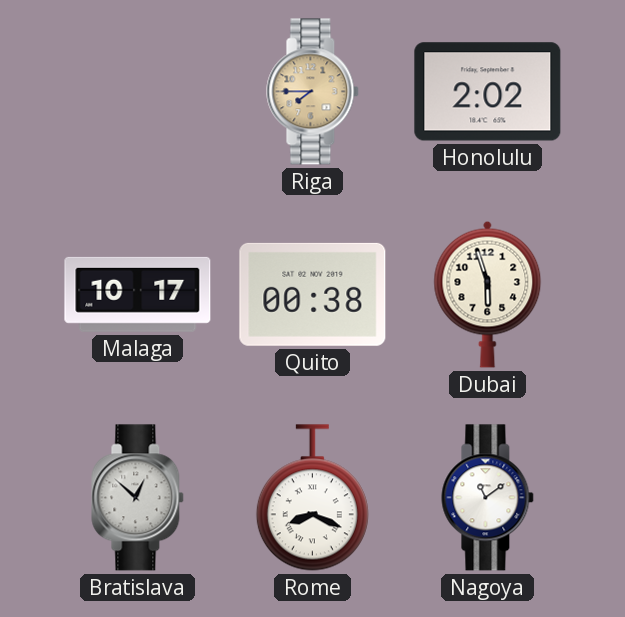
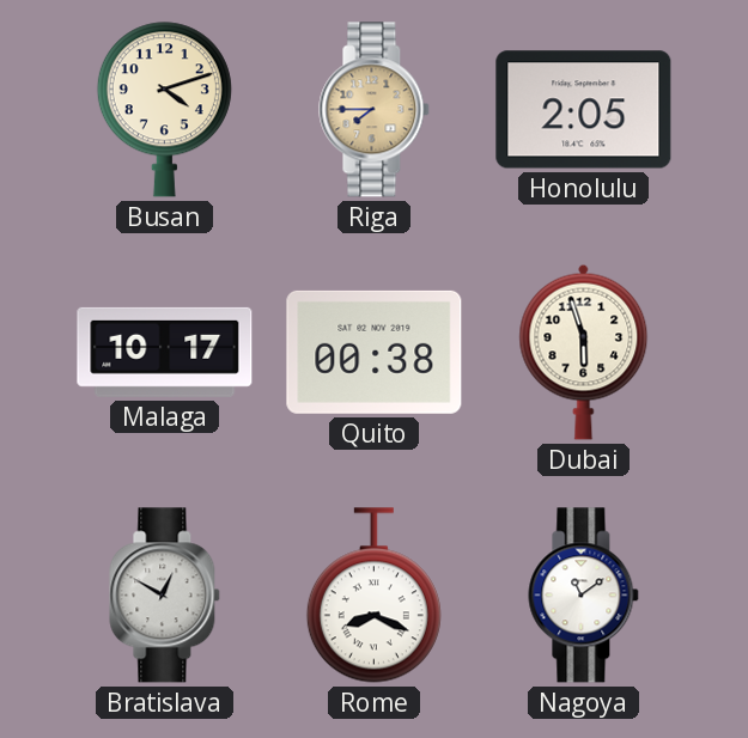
Busan: none -> 4:12
Honolulu: 2:02 -> 2:05
Bratislava: 12:52 -> 12:50
